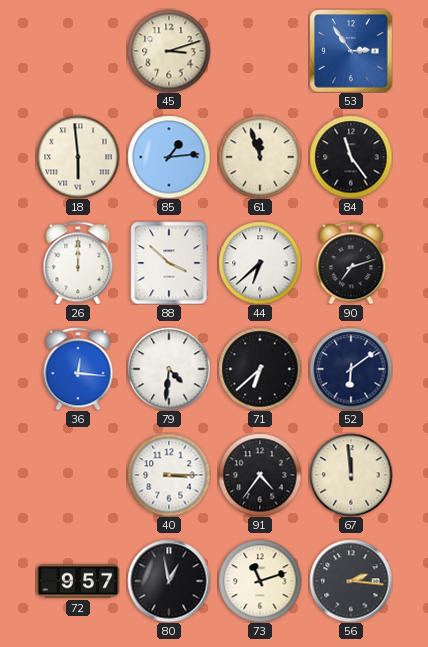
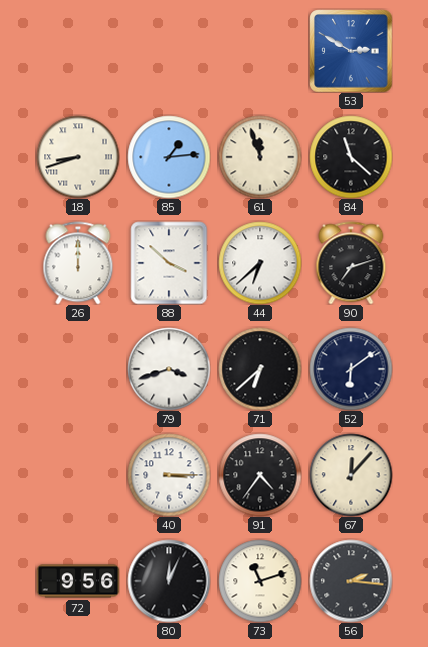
45: 3:12 -> none
53: 2:54 -> 2:50
18: 5:59 -> 8:42
84: 11:24 -> 11:22
36: 12:16 -> none
79: 4:31 -> 3:42
67: 11:59 -> 12:07
72: 9:57 -> 9:56
80: 12:58 -> 12:04
